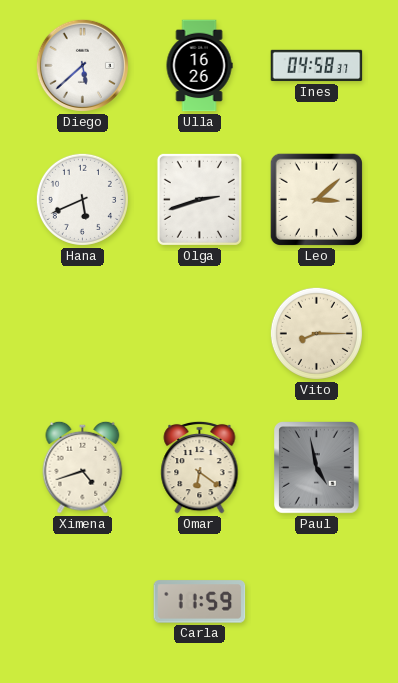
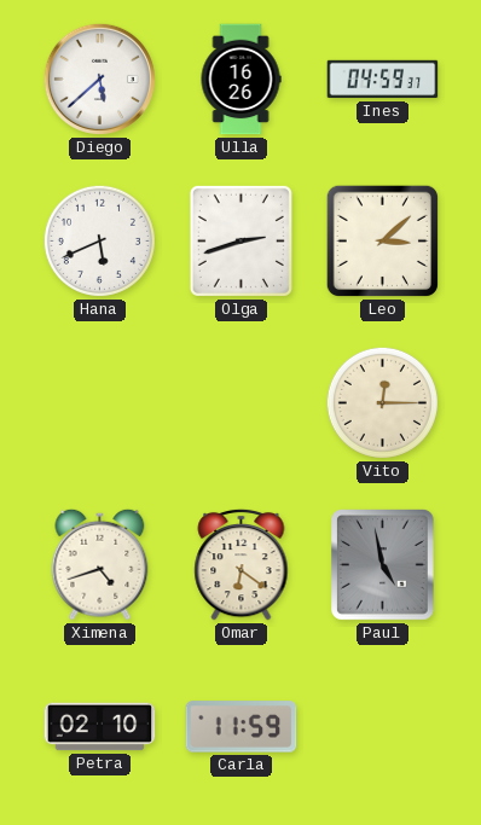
Ines: 04:58 -> 04:59
Vito: 8:15 -> 12:15
Petra: none -> 02:10
